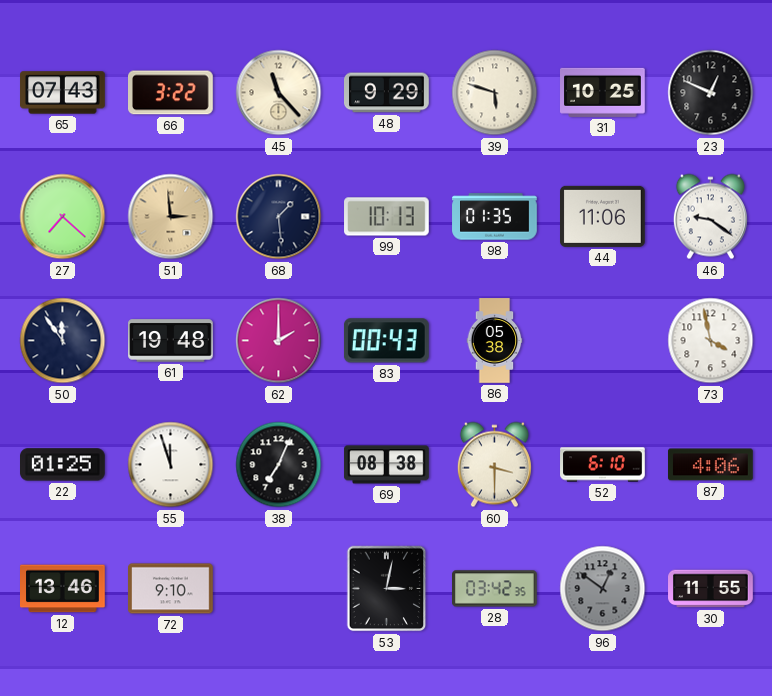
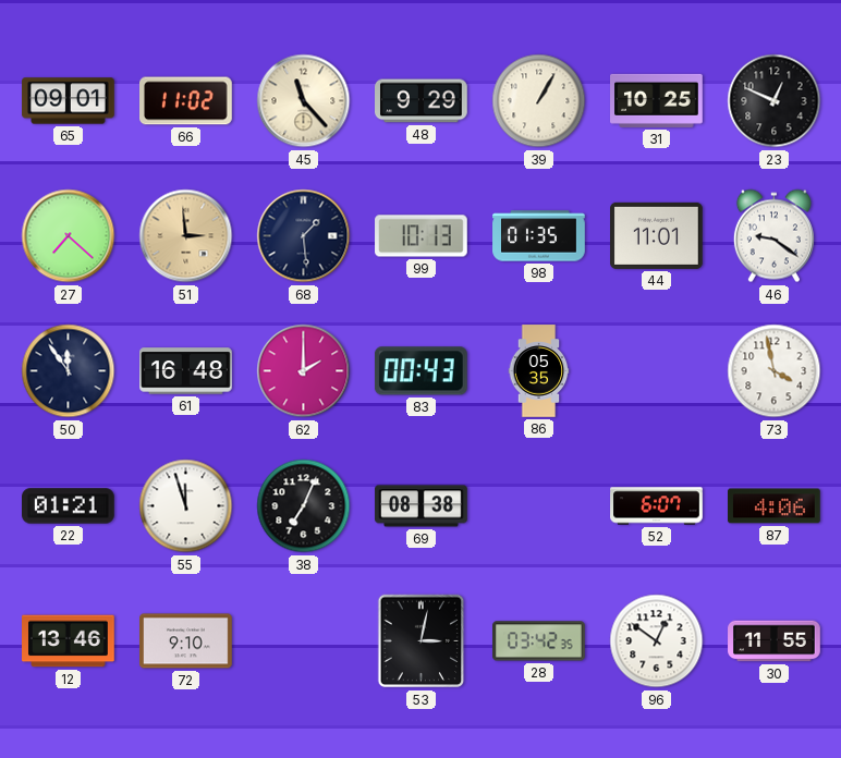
65: 07:43 -> 09:01
66: 3:22 -> 11:02
39: 5:48 -> 1:05
44: 11:06 -> 11:01
61: 19:48 -> 16:48
86: 05:38 -> 05:35
22: 01:25 -> 01:21
60: 3:30 -> none
52: 6:10 -> 6:07
96 dial: grey -> white
